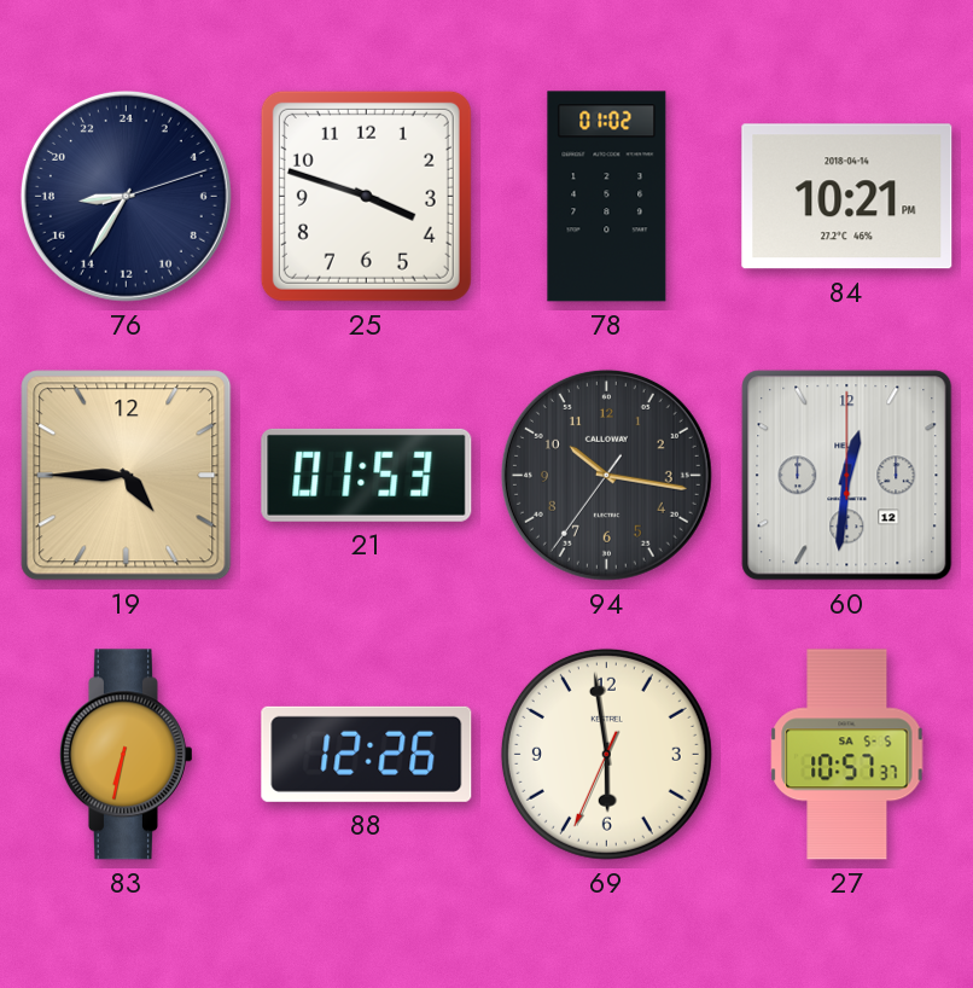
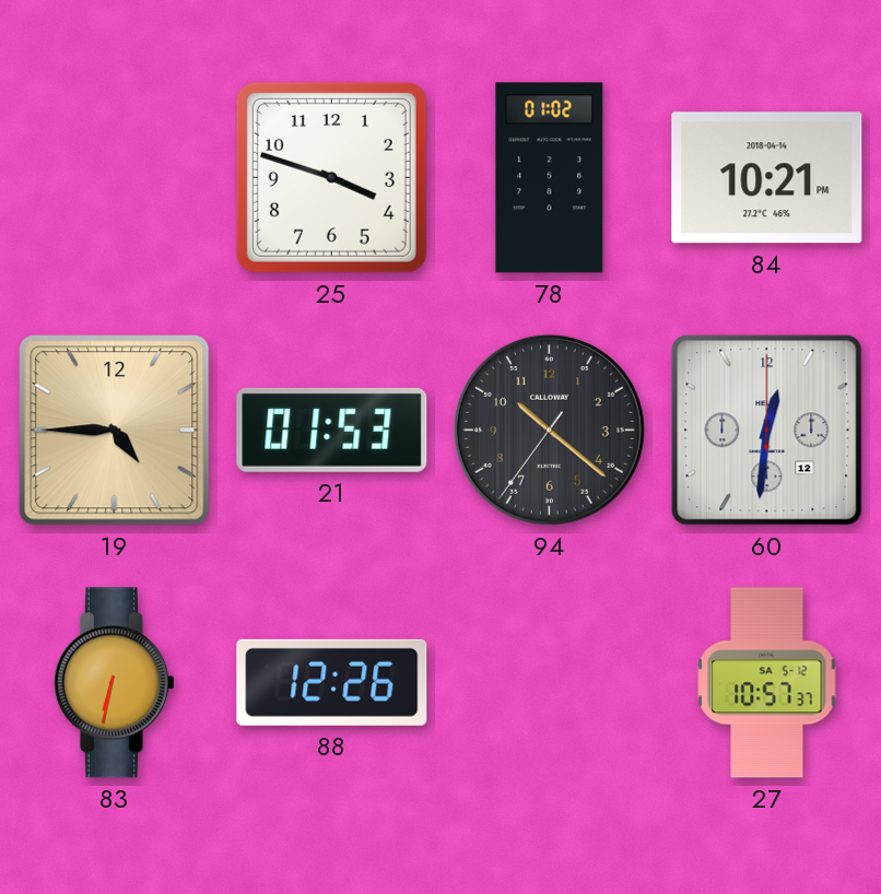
76: 17:35 -> none
94: 10:16 -> 10:21
69: 5:58 -> none
27 date: SA 5-5 -> SA 5-12
